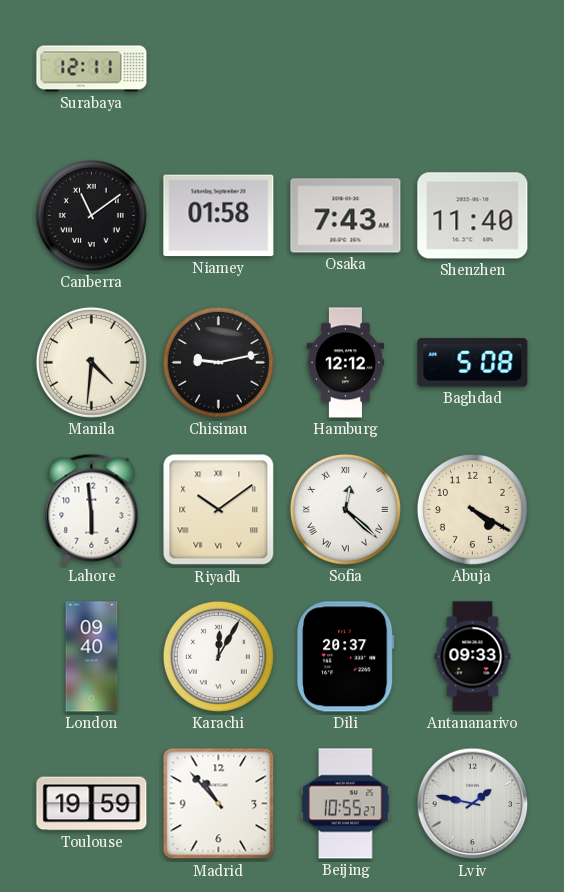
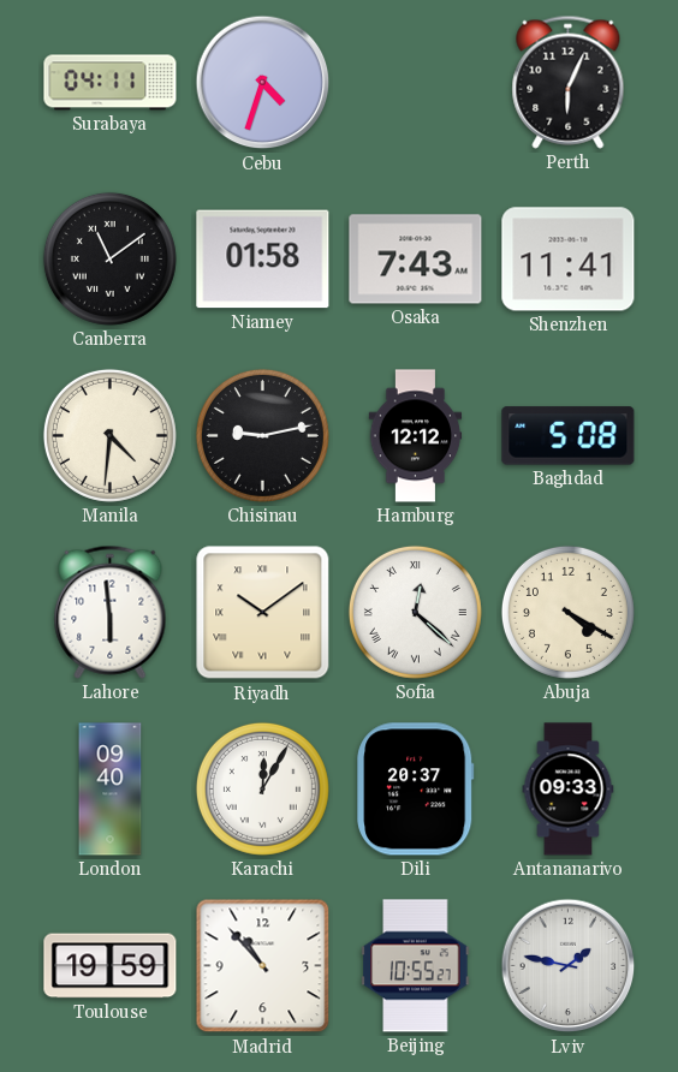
Surabaya: 12:11 -> 04:11
Cebu: none -> 4:33
Perth: none -> 6:04
Shenzhen: 11:40 -> 11:41
